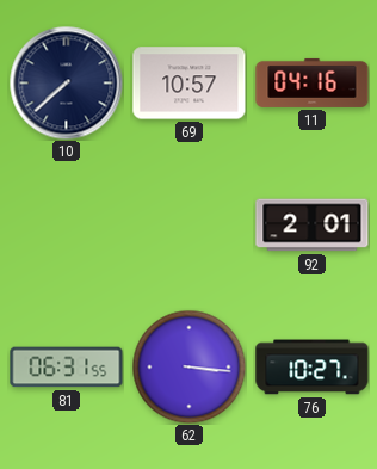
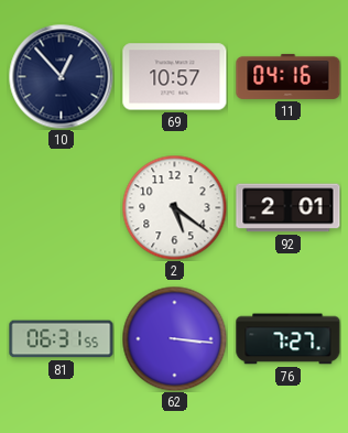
10: 7:38 -> 12:53
2: none -> 5:21
76: 10:27 -> 7:27
